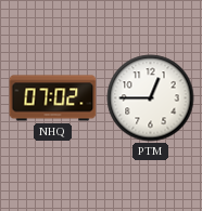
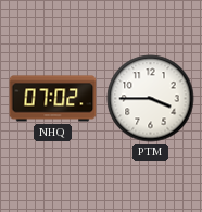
PTM: 12:45 -> 3:45
